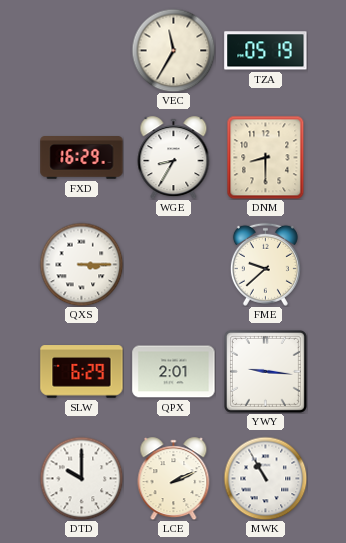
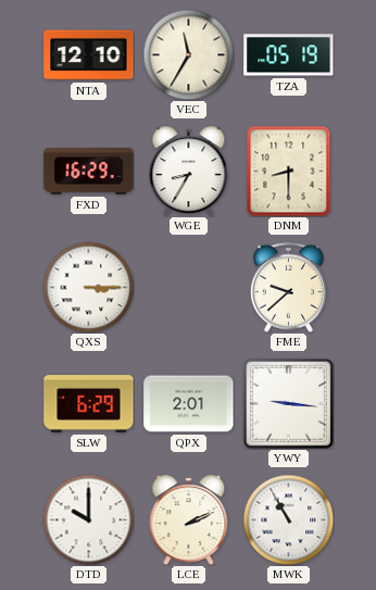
NTA: none -> 12:10
